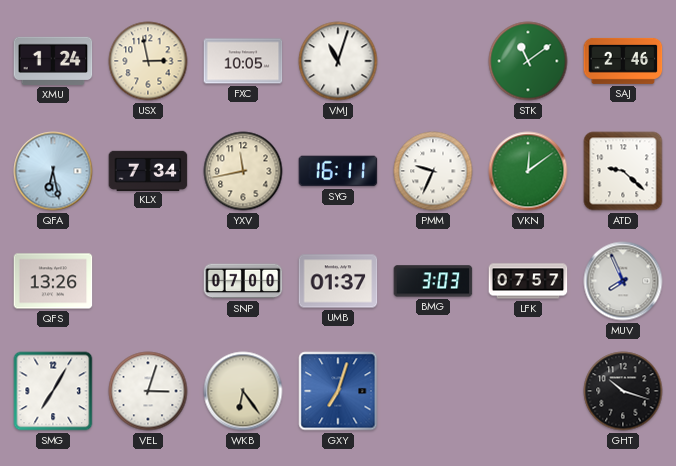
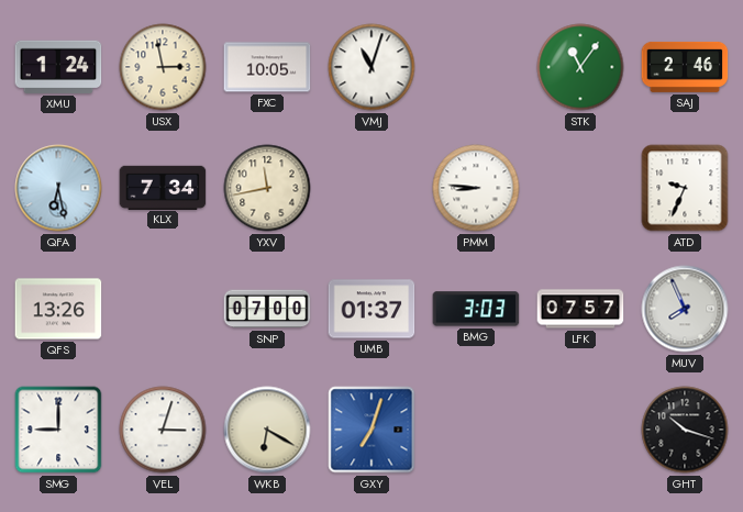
STK: 11:09 -> 11:06
SYG: 16:11 -> none
PMM: 9:34 -> 8:46
VKN: 12:09 -> none
ATD: 9:22 -> 9:34
SMG: 7:05 -> 9:00
WKB: 6:24 -> 6:20
